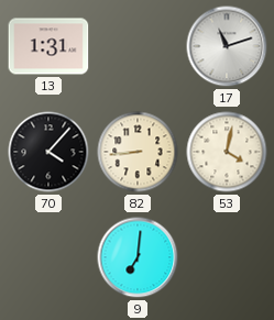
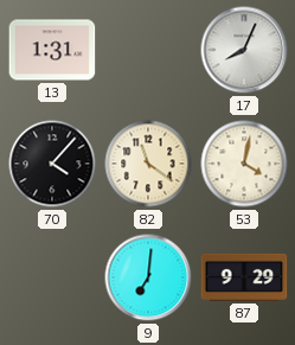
17: 11:12 -> 8:04
82: 8:44 -> 11:21
87: none -> 9:29
